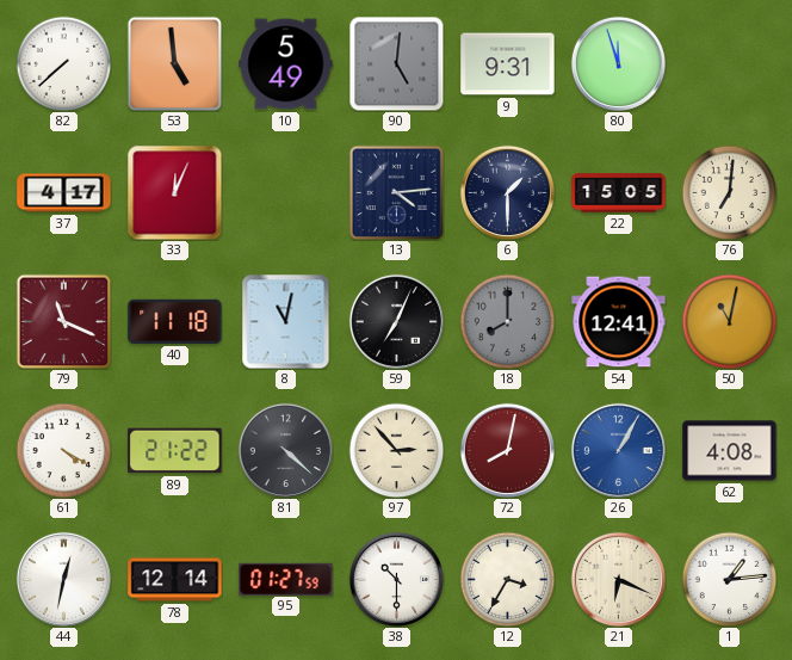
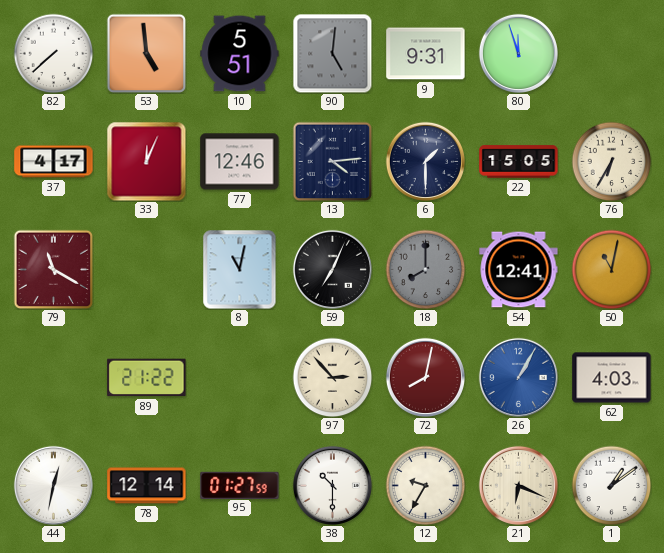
10: 5:49 -> 5:51
77: none -> 12:46
76: 7:01 -> 6:35
79: 11:19 -> 11:20
40: 11:18 -> none
61: 4:20 -> none
81: 4:22 -> none
62: 4:08 -> 4:03
12: 3:35 -> 9:35
1: 1:14 -> 1:09
